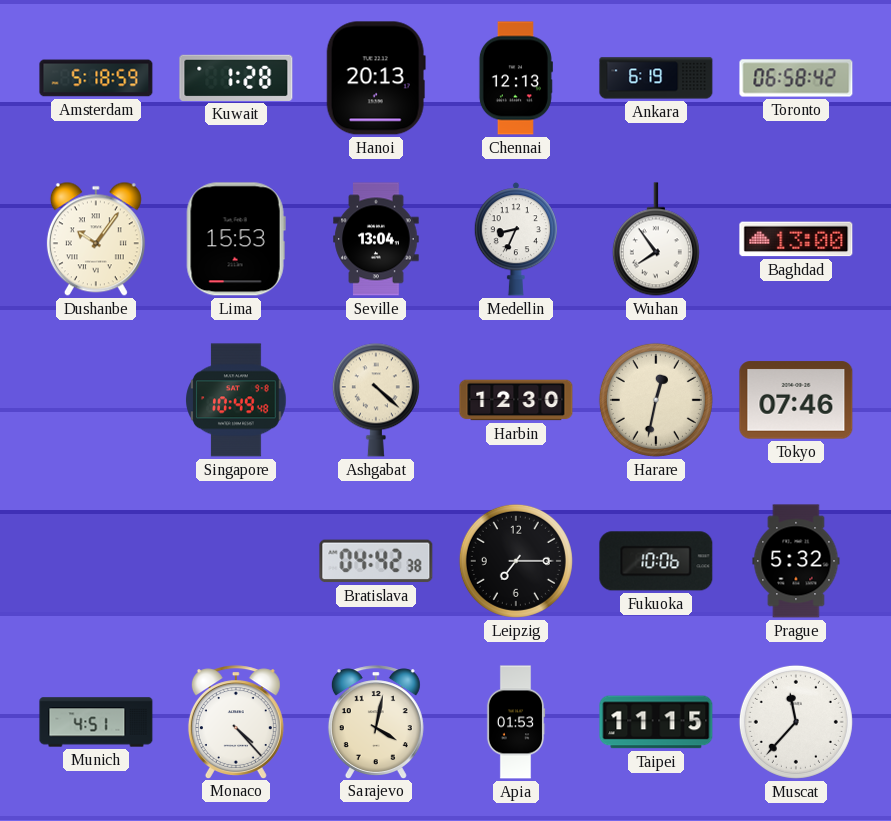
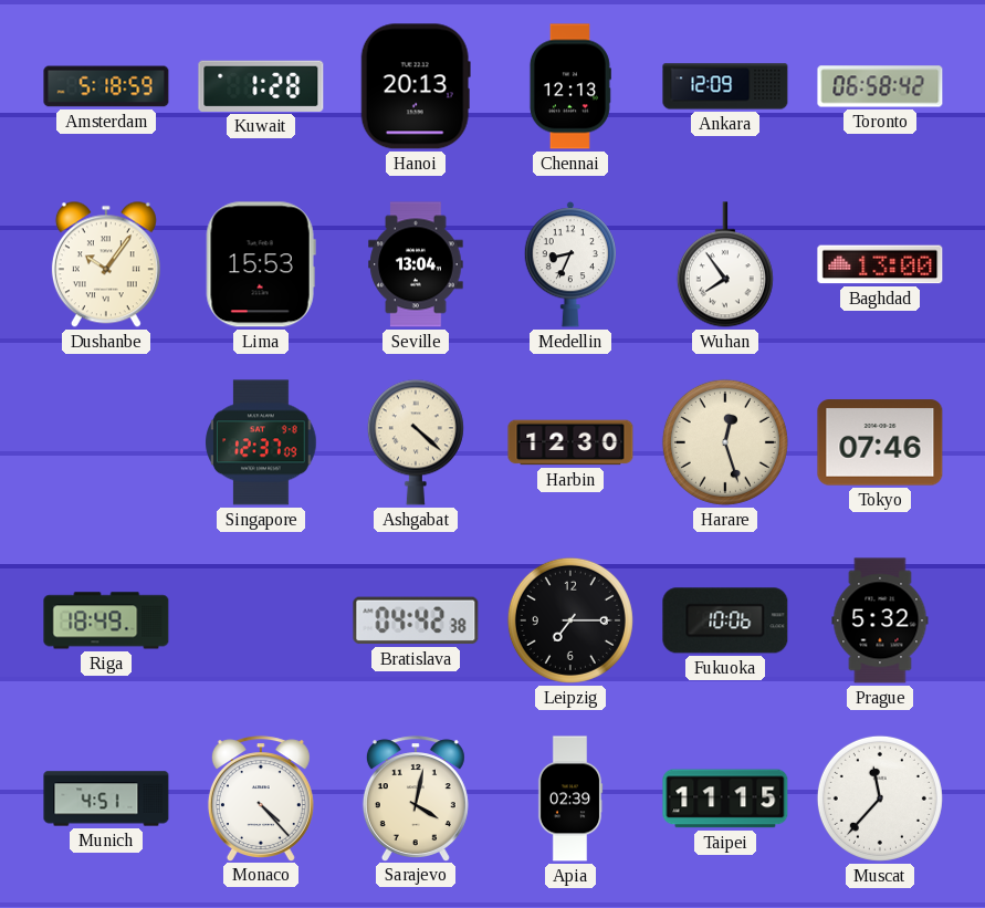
Ankara: 6:19 -> 12:09
Singapore: 10:49 -> 12:37
Harare: 12:32 -> 12:27
Riga: none -> 18:49
Apia: 01:53 -> 02:39
